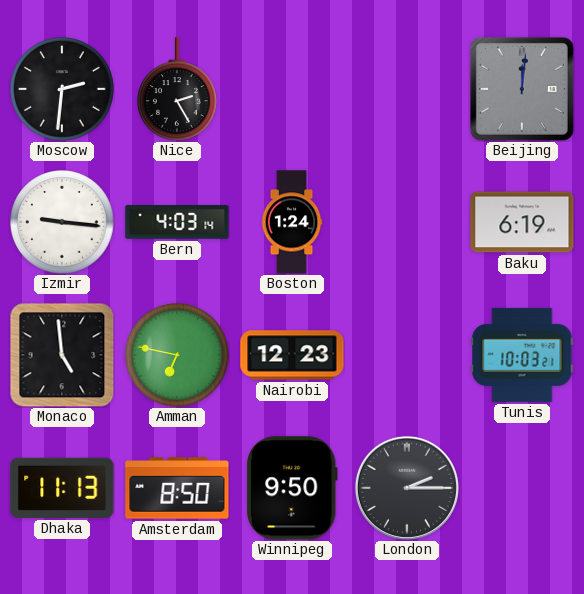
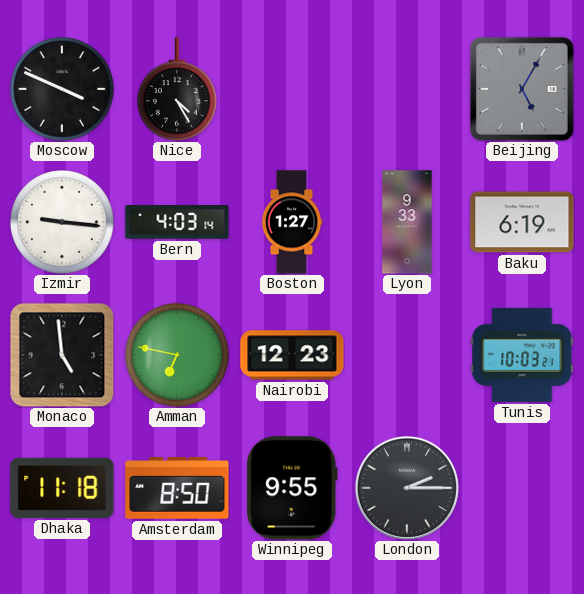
Moscow: 2:31 -> 3:49
Nice: 2:25 -> 4:25
Beijing: 12:01 -> 5:05
Boston: 1:24 -> 1:27
Lyon: none -> 9:33
Dhaka: 11:13 -> 11:18
Winnipeg: 9:50 -> 9:55
